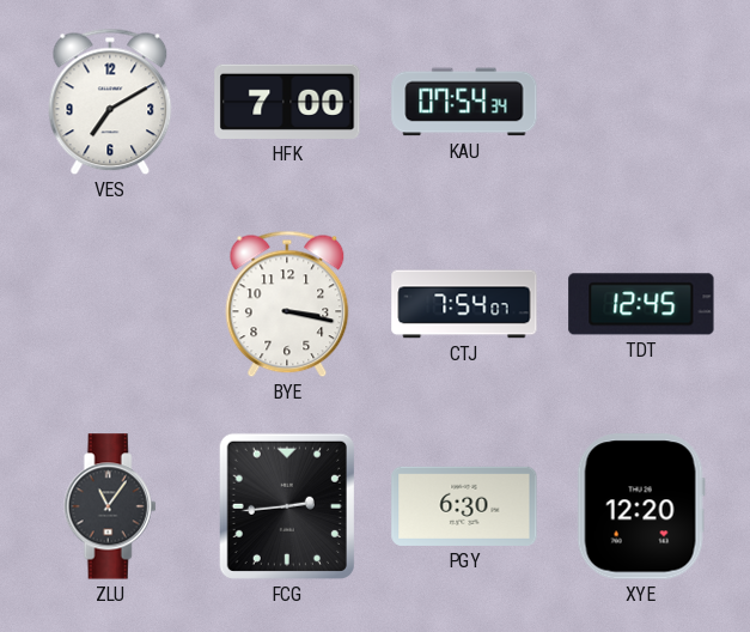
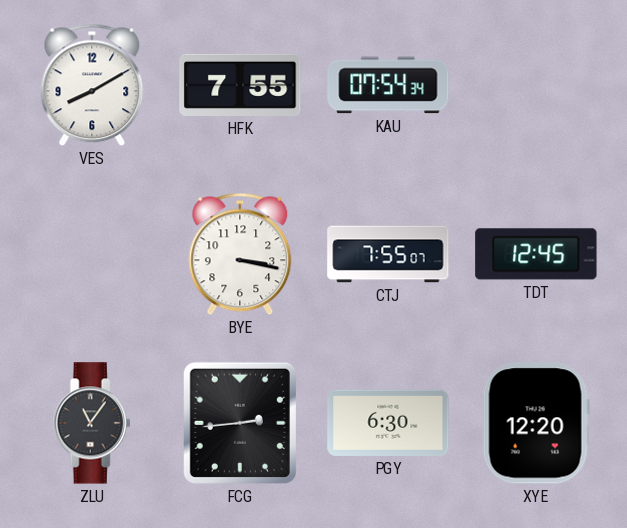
VES: 7:10 -> 8:10
HFK: 7:00 -> 7:55
CTJ: 7:54 -> 7:55
